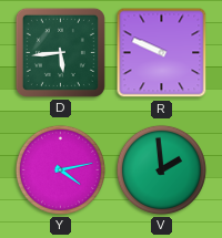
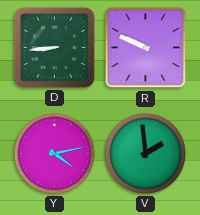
D: 5:44 -> 8:44
